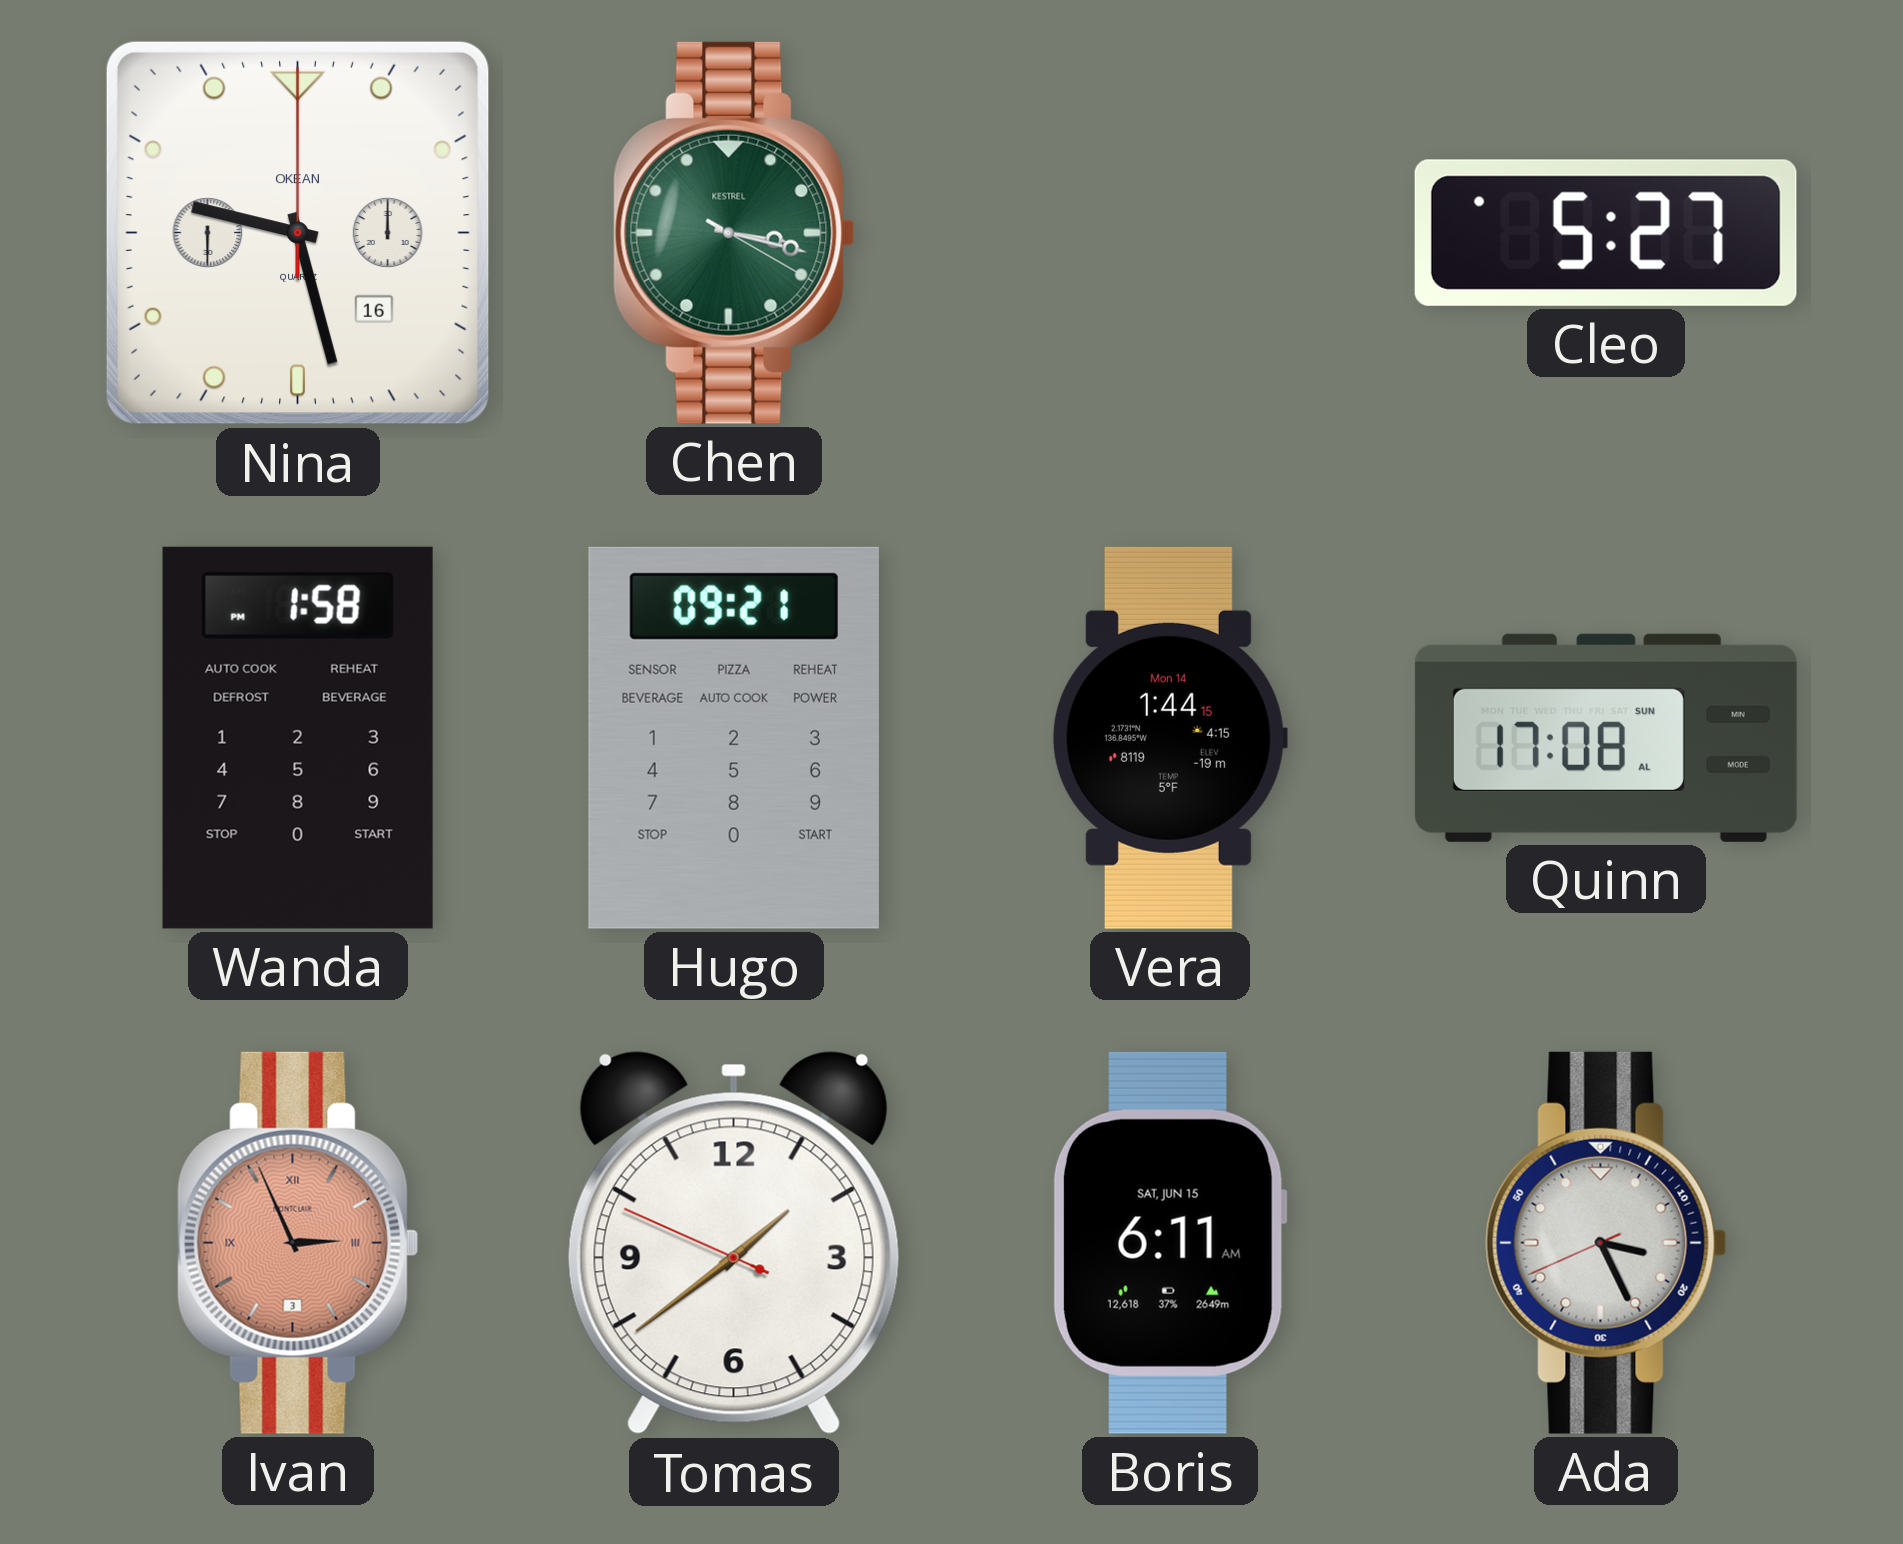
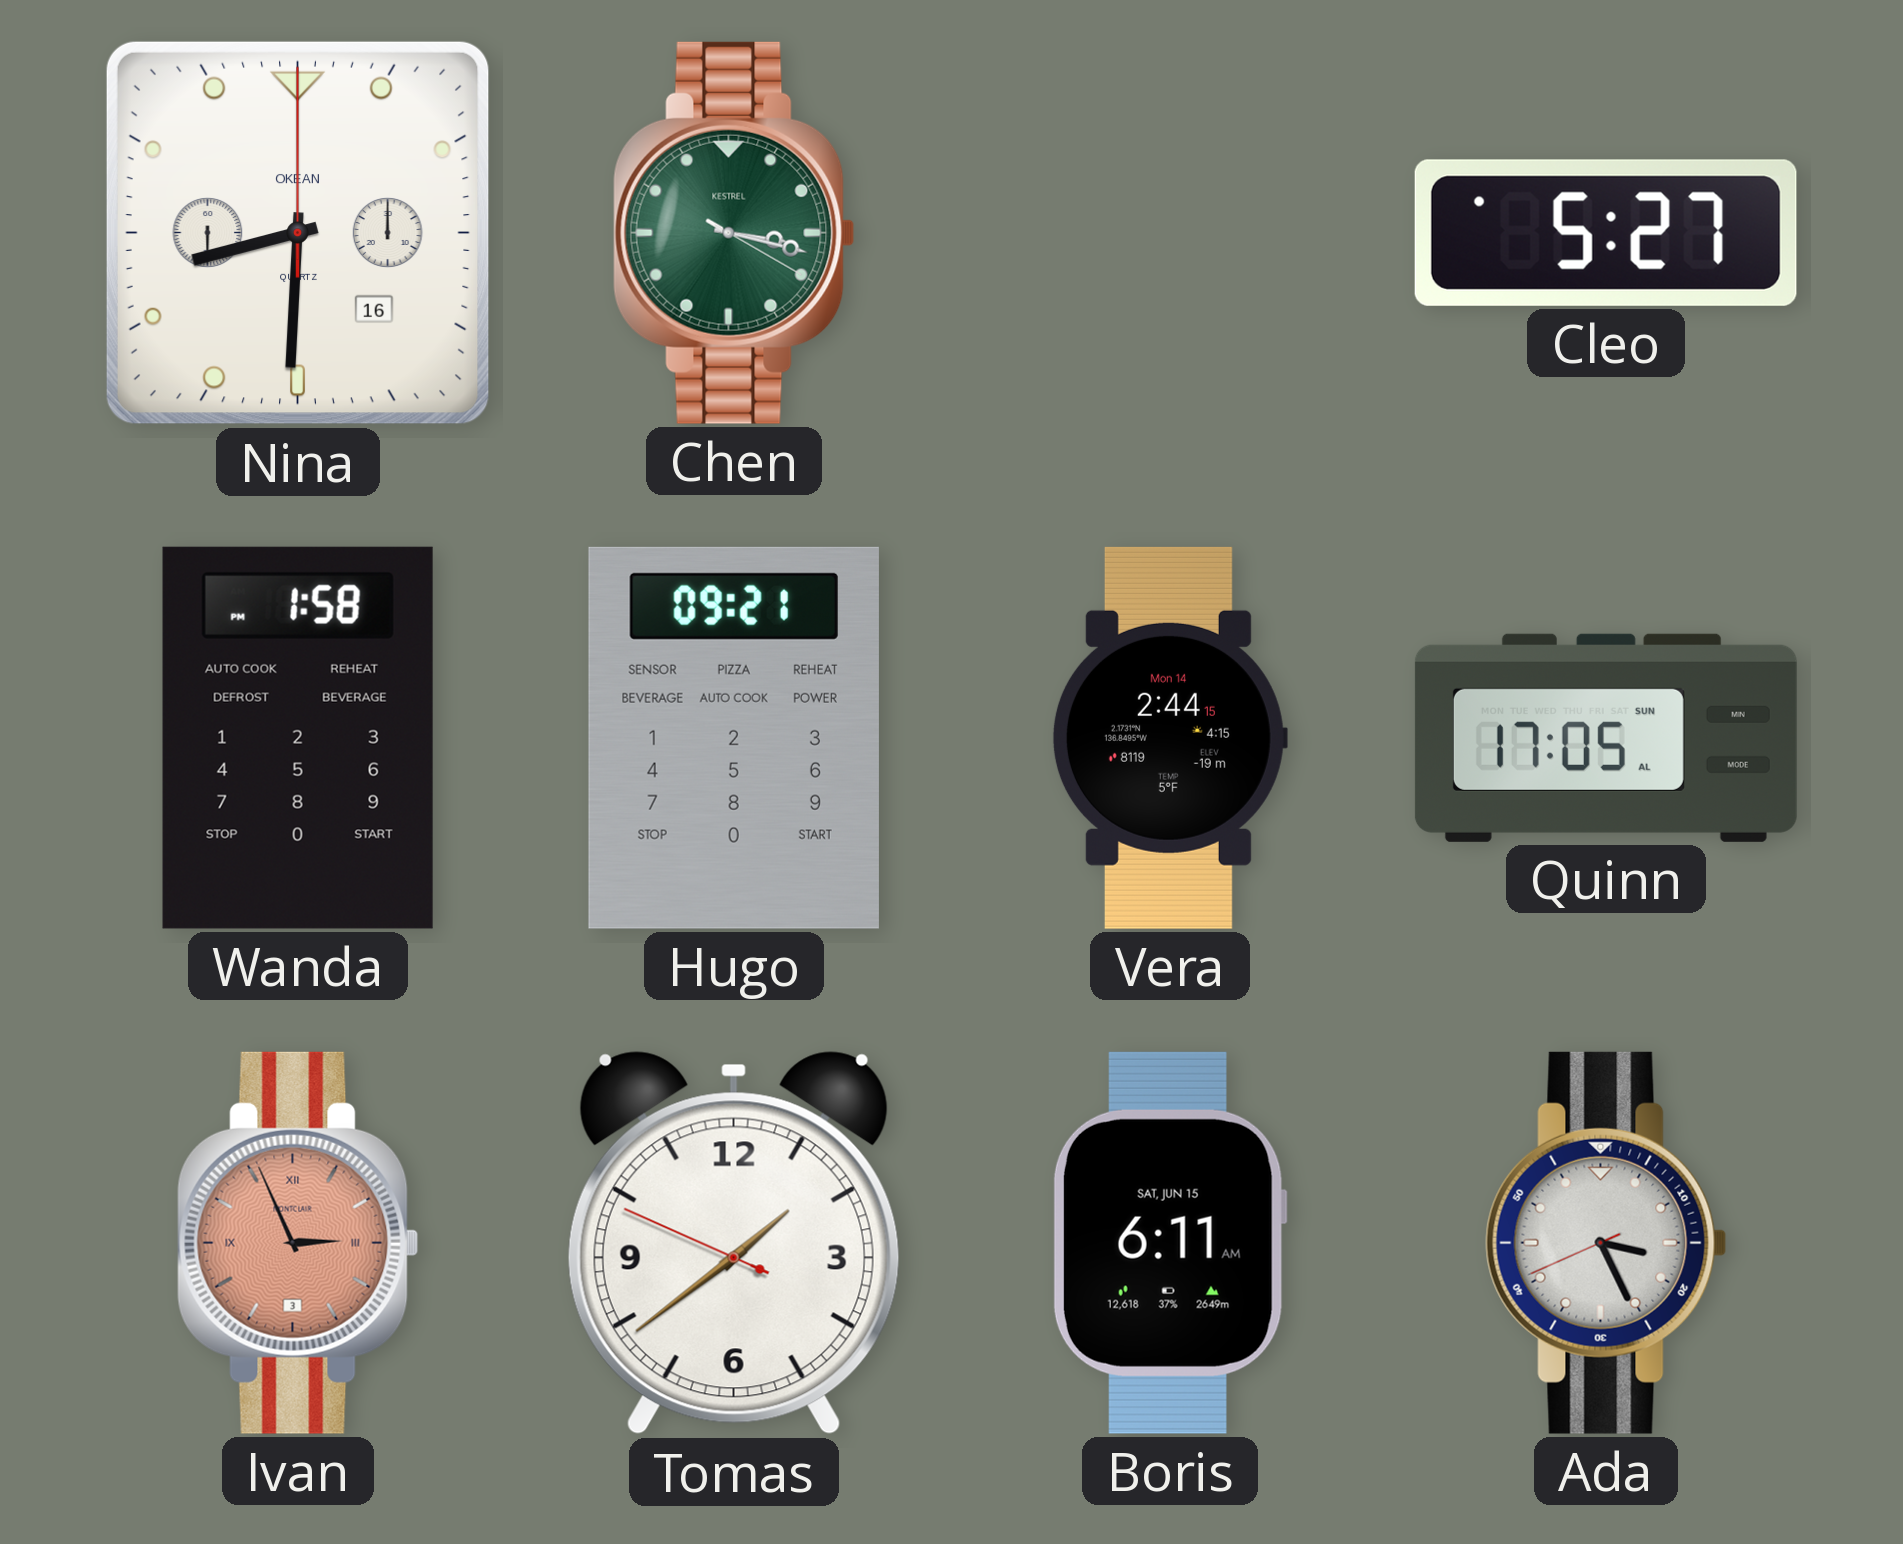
Nina: 9:27 -> 8:30
Vera: 1:44 -> 2:44
Quinn: 17:08 -> 17:05
